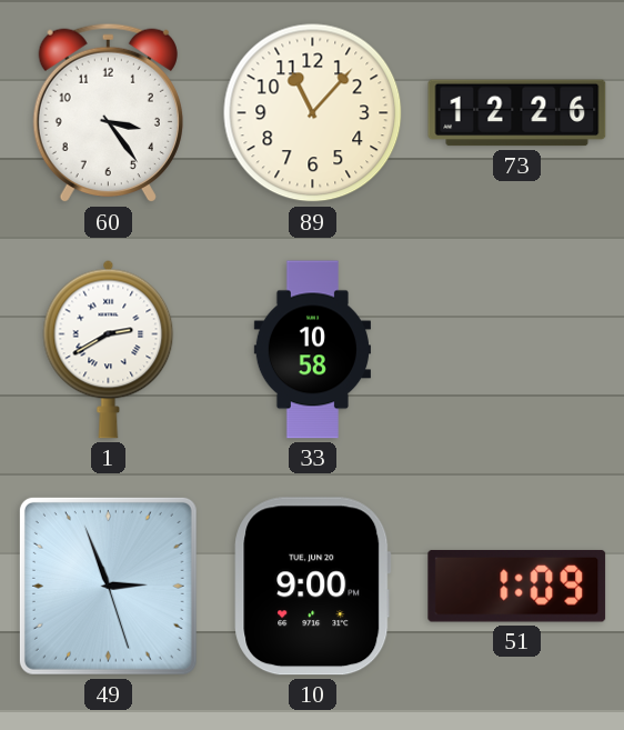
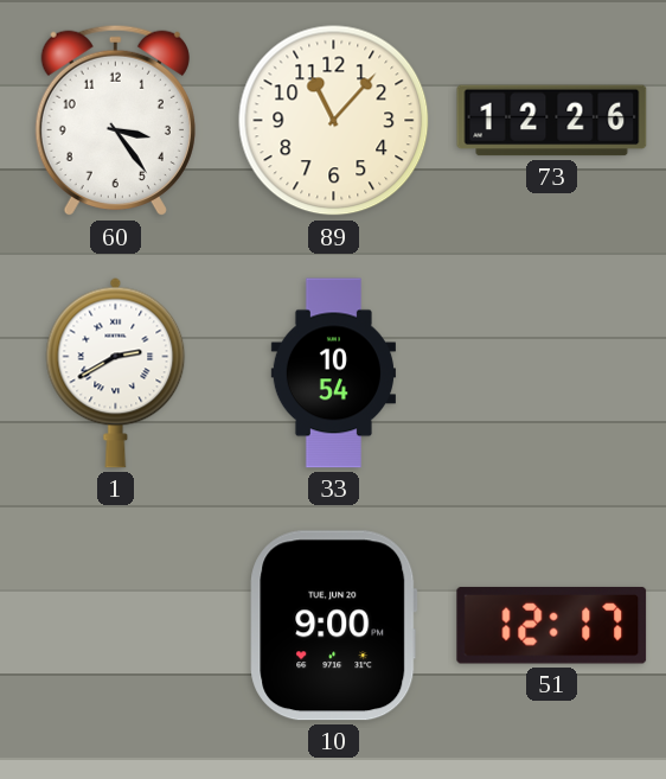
33: 10:58 -> 10:54
49: 2:56 -> none
51: 1:09 -> 12:17
